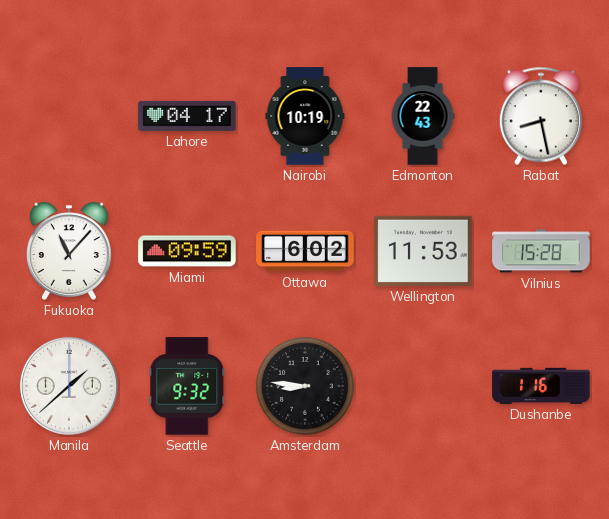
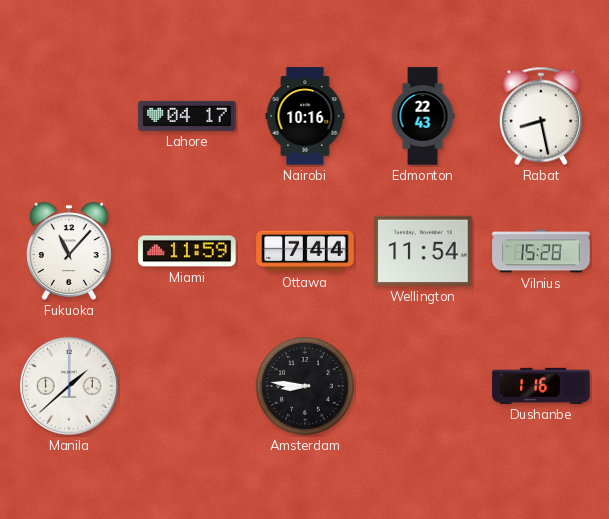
Nairobi: 10:19 -> 10:16
Miami: 09:59 -> 11:59
Ottawa: 6:02 -> 7:44
Wellington: 11:53 -> 11:54
Seattle: 9:32 -> none
